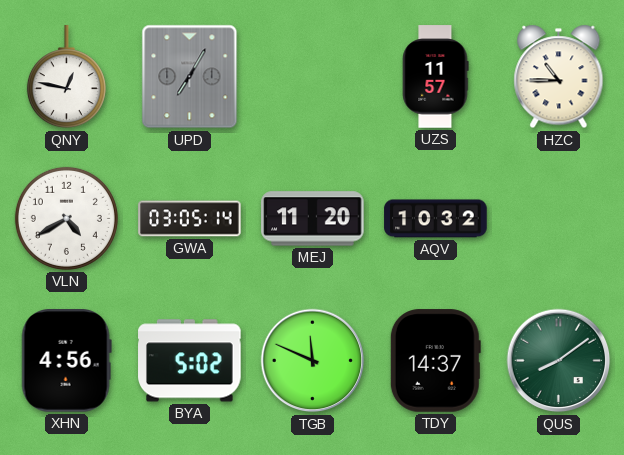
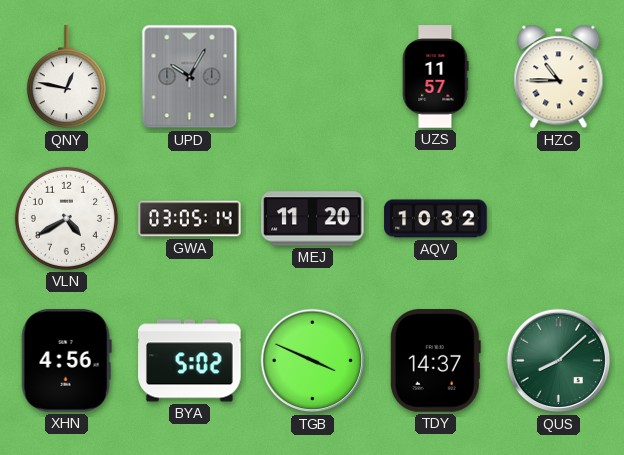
UPD: 7:05 -> 10:05
TGB: 11:49 -> 3:49
QUS: 8:09 -> 8:08
